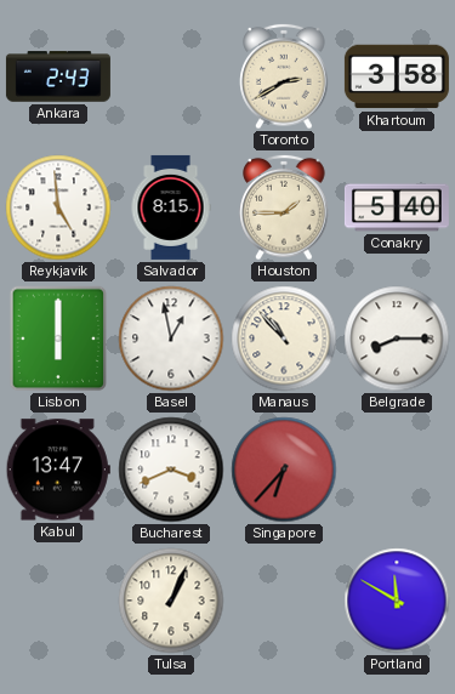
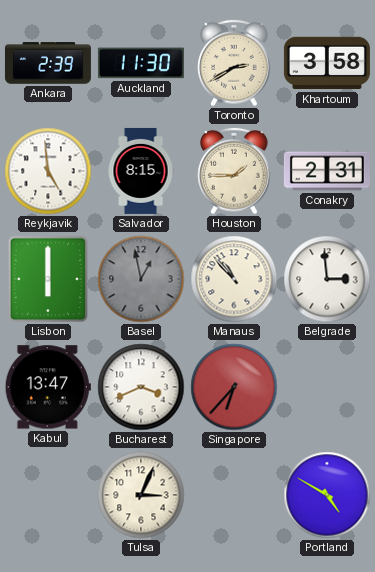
Ankara: 2:43 -> 2:39
Auckland: none -> 11:30
Conakry: 5:40 -> 2:31
Basel dial: white -> grey
Belgrade: 8:15 -> 2:59
Tulsa: 1:04 -> 3:04
Portland: 11:50 -> 4:50
